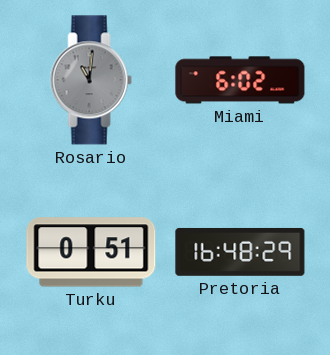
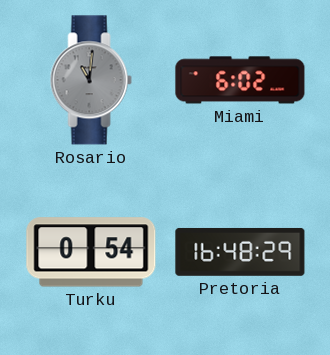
Turku: 0:51 -> 0:54
